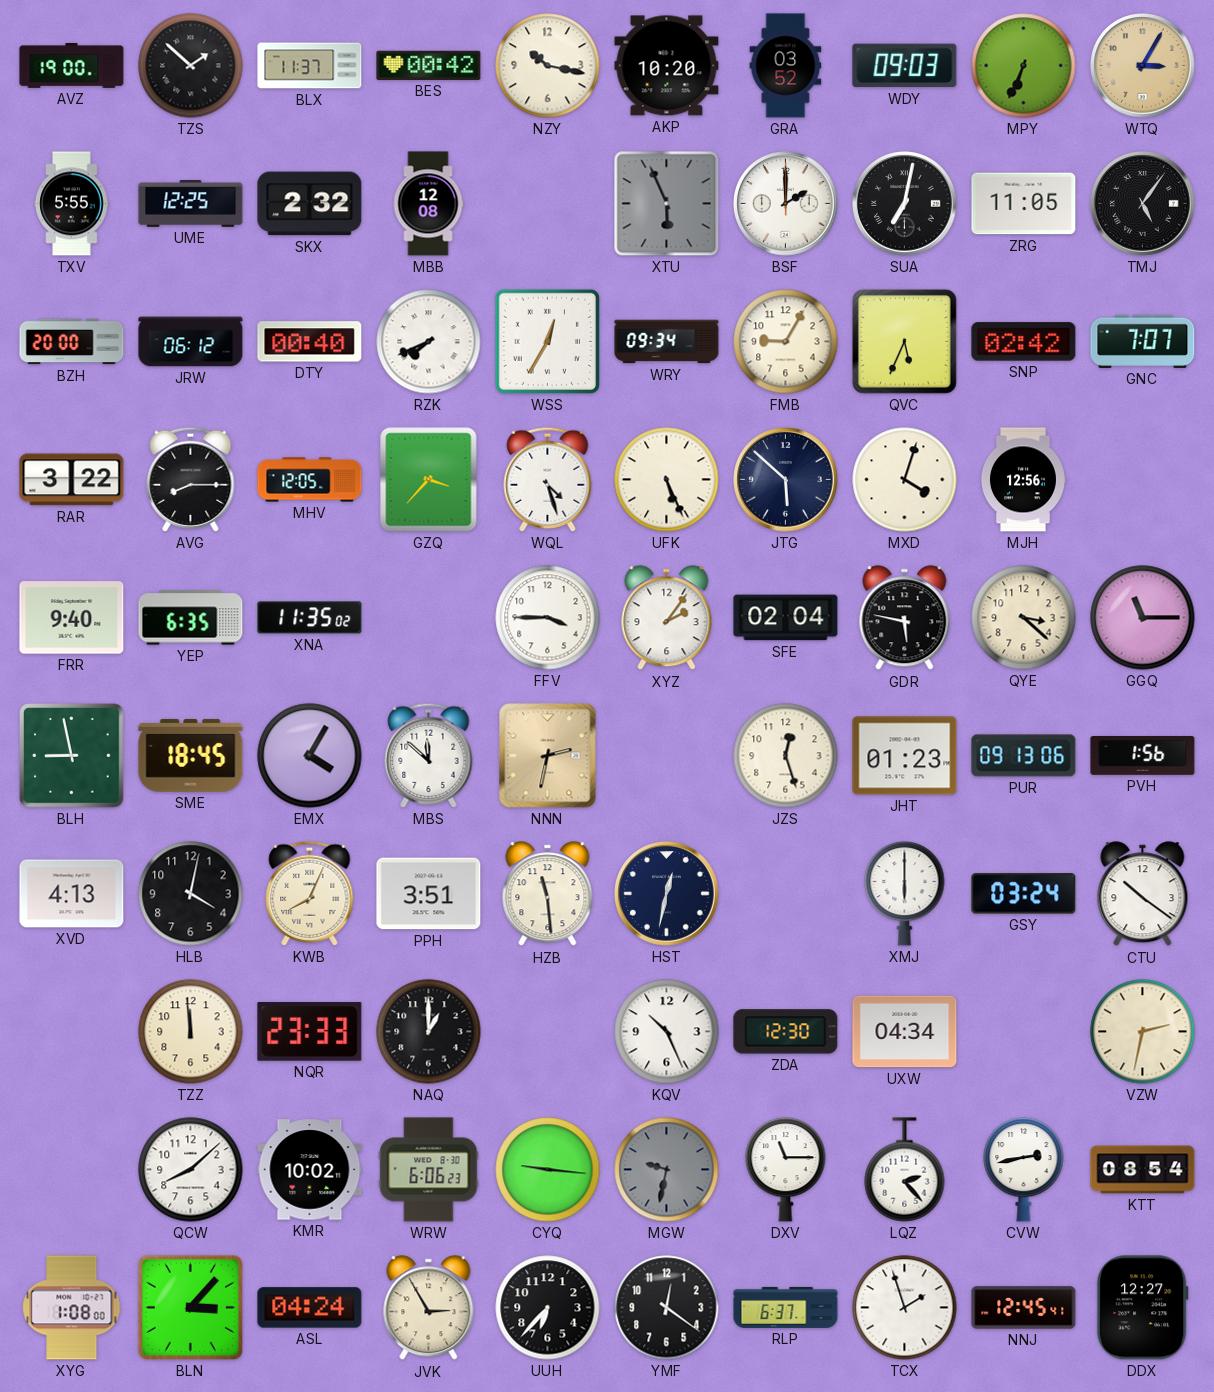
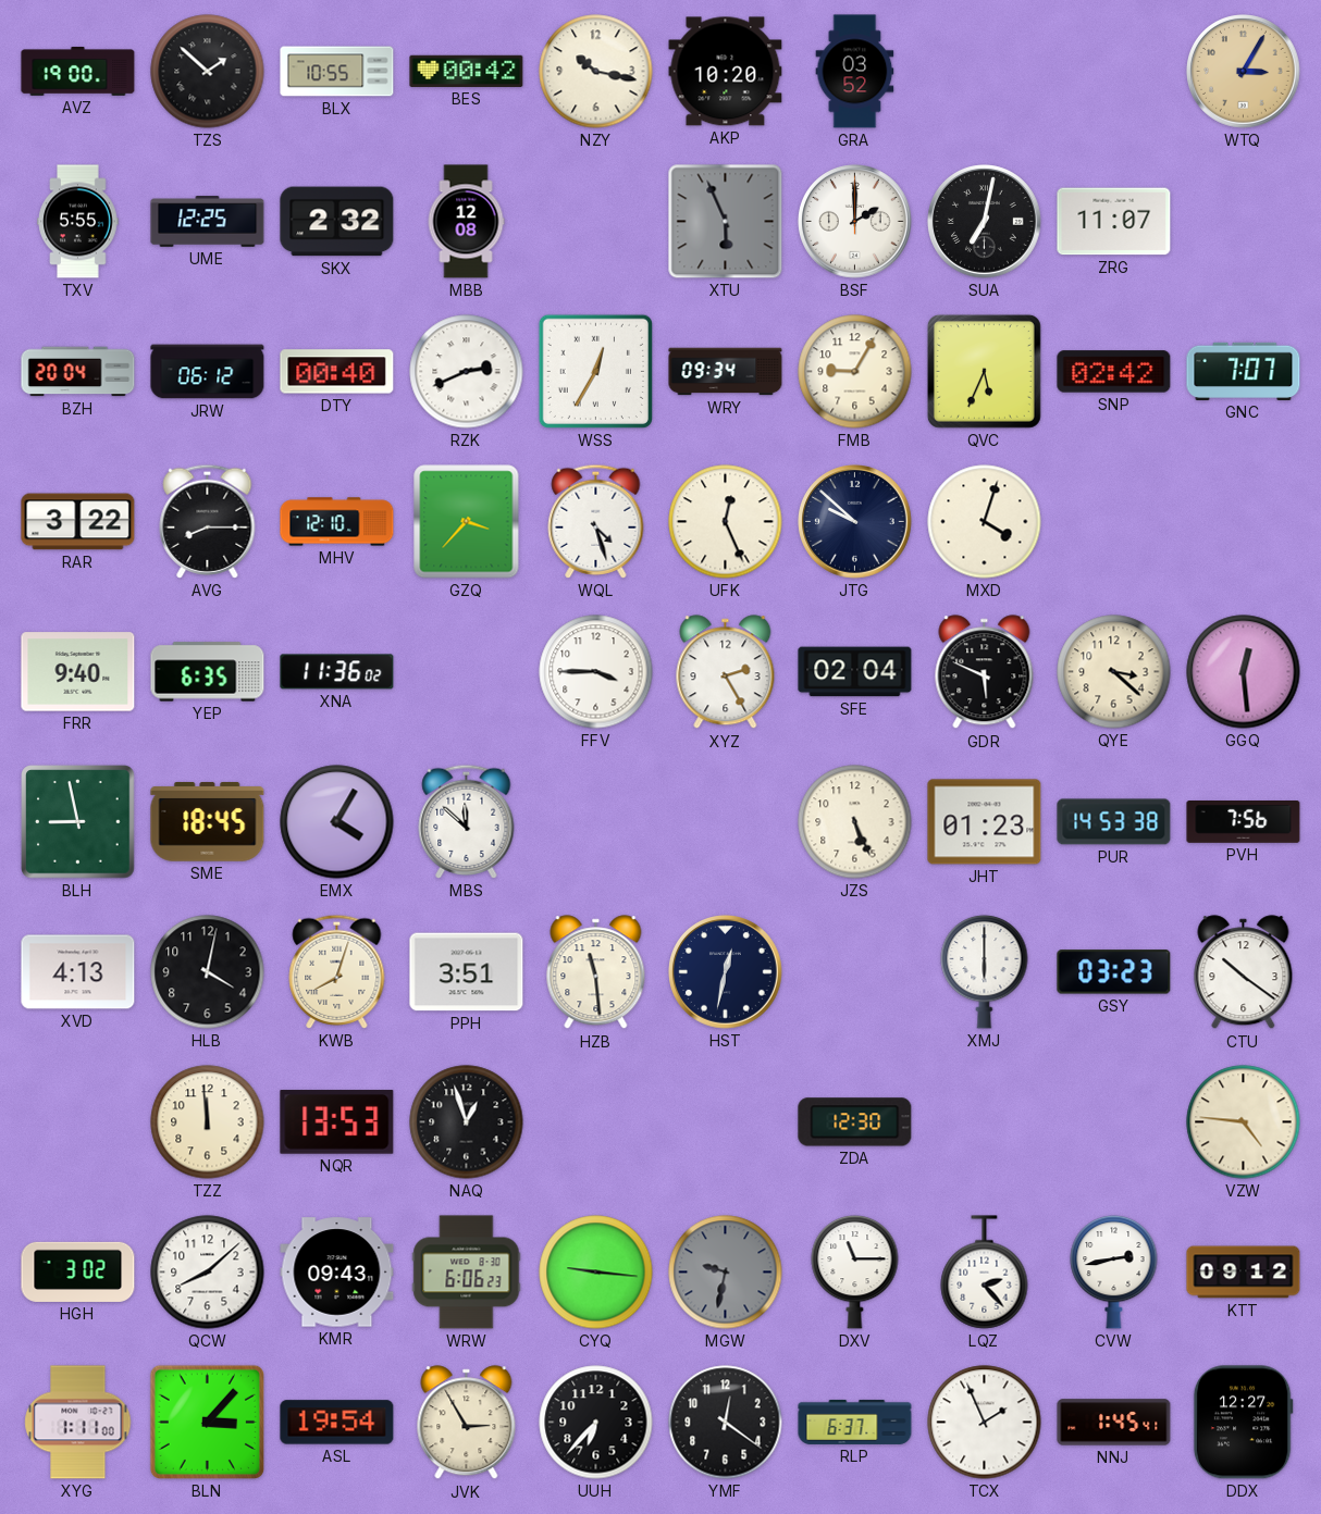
BLX: 11:37 -> 10:55
WDY: 09:03 -> none
MPY: 6:34 -> none
ZRG: 11:05 -> 11:07
TMJ: 5:06 -> none
BZH: 20:00 -> 20:04
RZK: 7:41 -> 2:41
MHV: 12:05 -> 12:10
UFK: 5:26 -> 12:26
JTG: 5:52 -> 9:52
MJH: 12:56 -> none
XNA: 11:35 -> 11:36
XYZ: 2:06 -> 2:25
GDR: 5:47 -> 5:49
GGQ: 11:15 -> 12:29
NNN: 2:32 -> none
JZS: 12:27 -> 5:26
PUR: 09:13 -> 14:53
PVH: 1:56 -> 7:56
KWB: 8:04 -> 8:03
GSY: 03:24 -> 03:23
NQR: 23:33 -> 13:53
NAQ: 1:00 -> 12:57
KQV: 10:26 -> none
UXW: 04:34 -> none
VZW: 2:32 -> 4:46
HGH: none -> 3:02
KMR: 10:02 -> 09:43
KTT: 08:54 -> 09:12
XYG: 1:08 -> 1:11
ASL: 04:24 -> 19:54
TCX: 1:57 -> 1:56
NNJ: 12:45 -> 1:45
